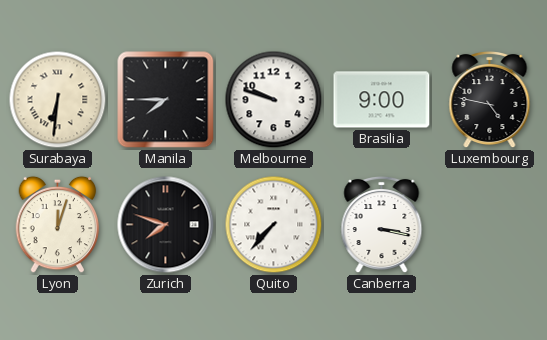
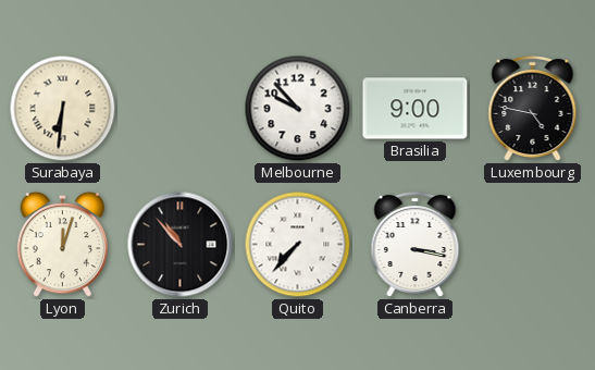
Manila: 7:45 -> none
Melbourne: 9:48 -> 9:53
Zurich: 7:48 -> 10:53
